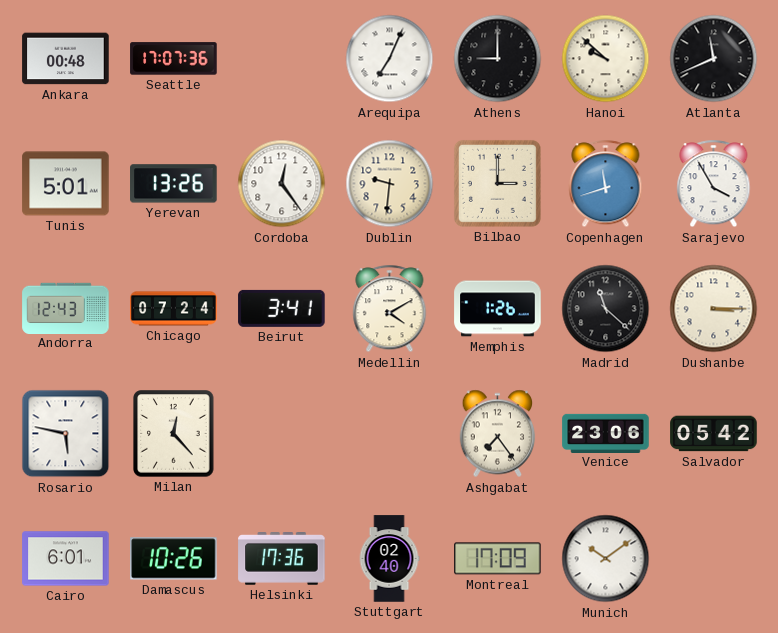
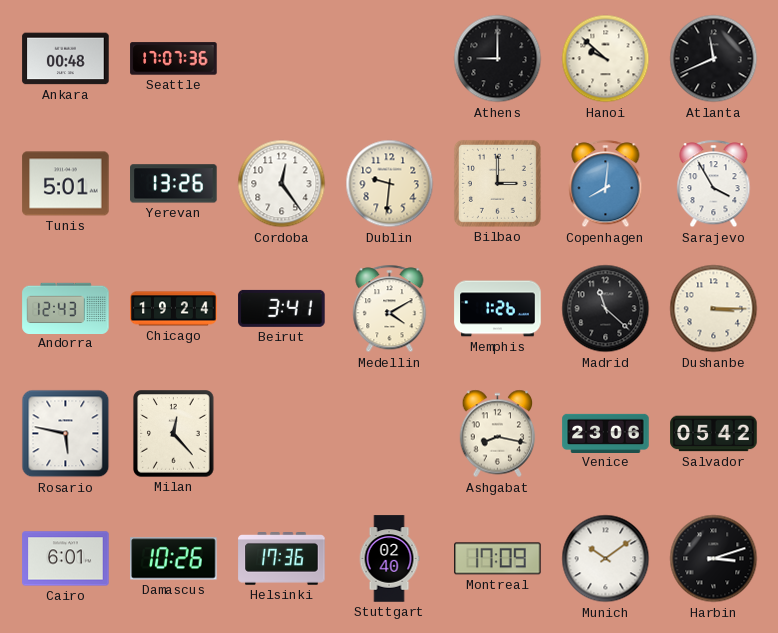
Arequipa: 7:04 -> none
Copenhagen: 11:42 -> 8:01
Chicago: 07:24 -> 19:24
Ashgabat: 7:24 -> 8:17
Harbin: none -> 3:12
